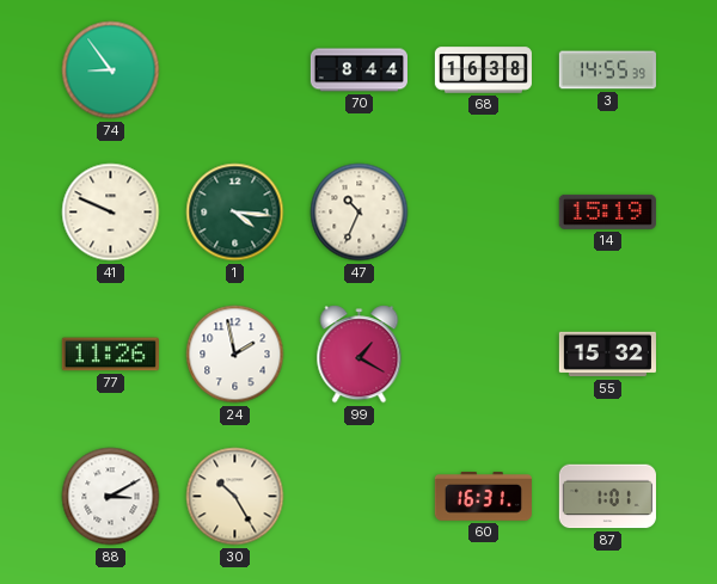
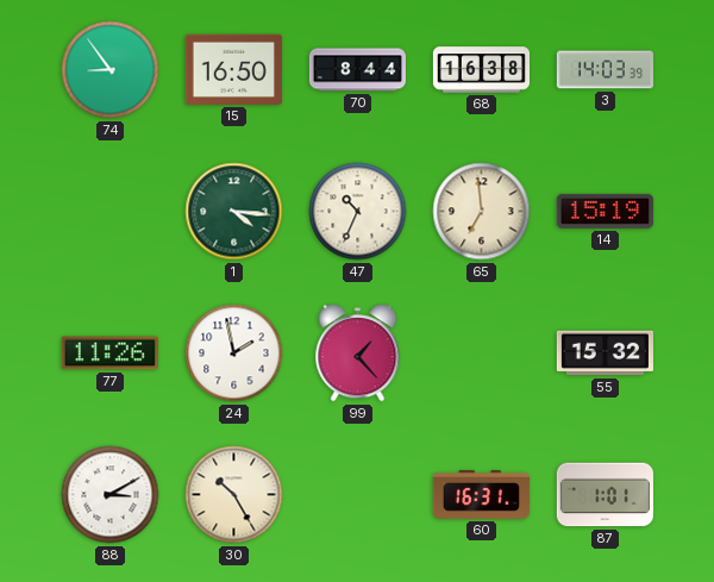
15: none -> 16:50
3: 14:55 -> 14:03
41: 9:49 -> none
65: none -> 6:59
99: 1:20 -> 1:23
